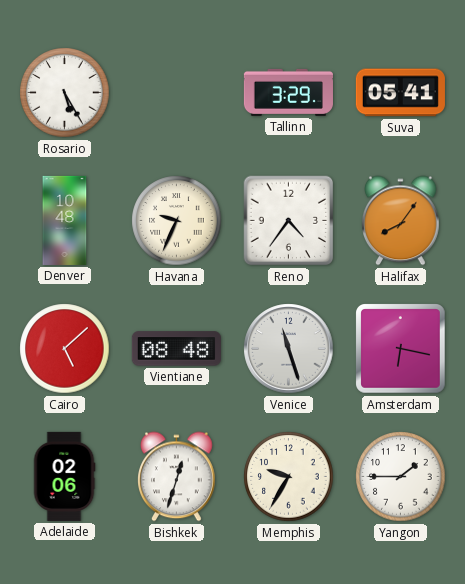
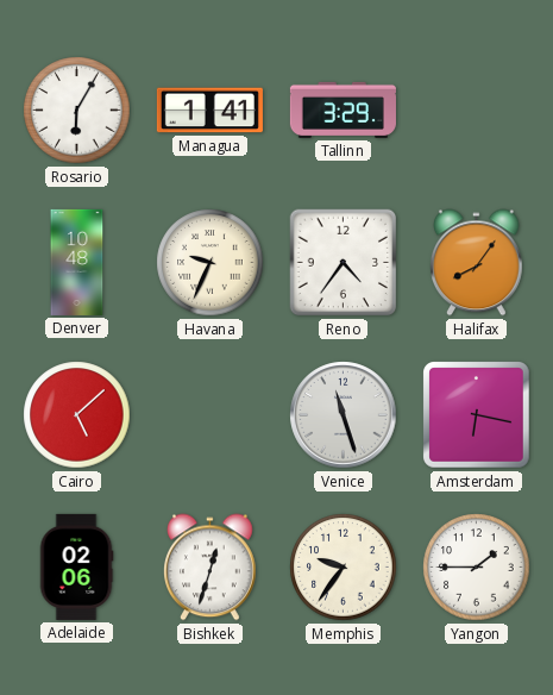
Rosario: 5:25 -> 6:05
Managua: none -> 1:41
Suva: 05:41 -> none
Vientiane: 08:48 -> none
Memphis: 9:35 -> 9:36
